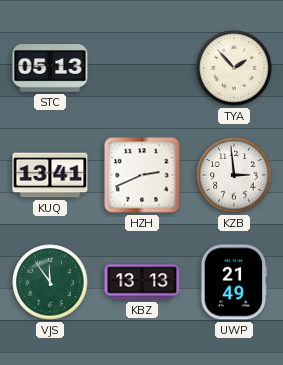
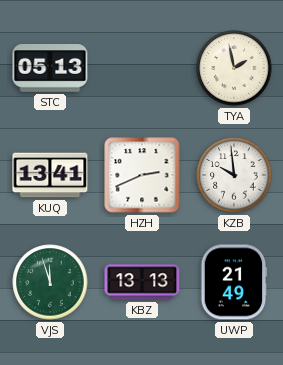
TYA: 1:53 -> 1:58
KZB: 2:59 -> 9:59
VJS: 11:54 -> 11:57
